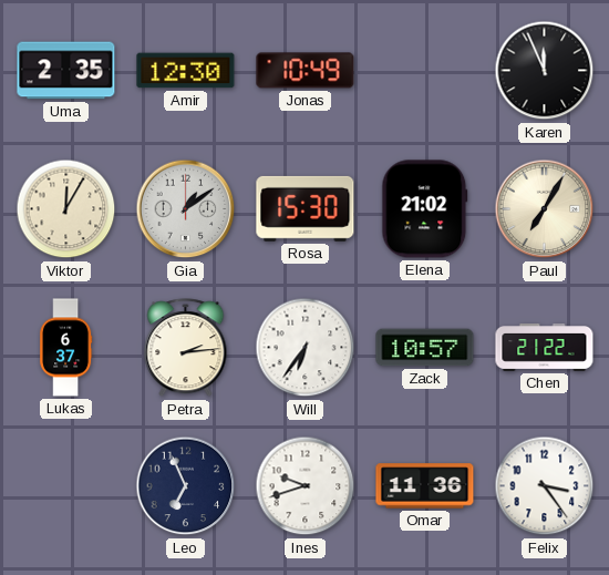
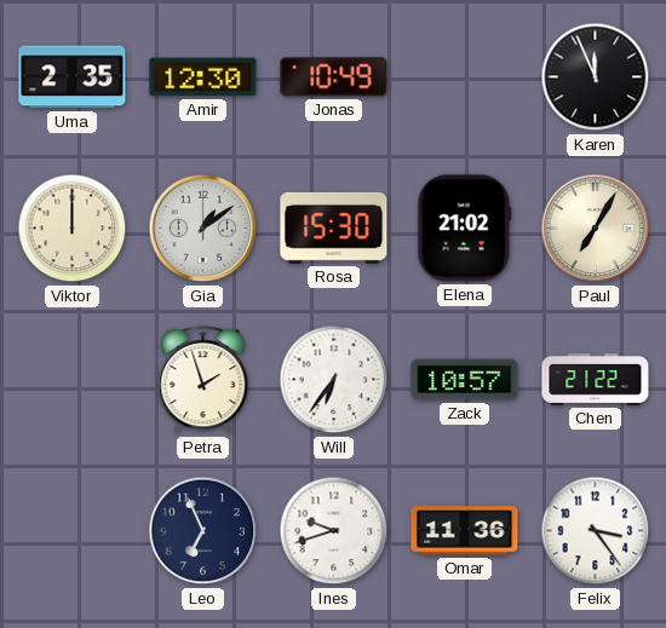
Viktor: 12:05 -> 12:00
Lukas: 6:37 -> none
Petra: 2:14 -> 1:57
